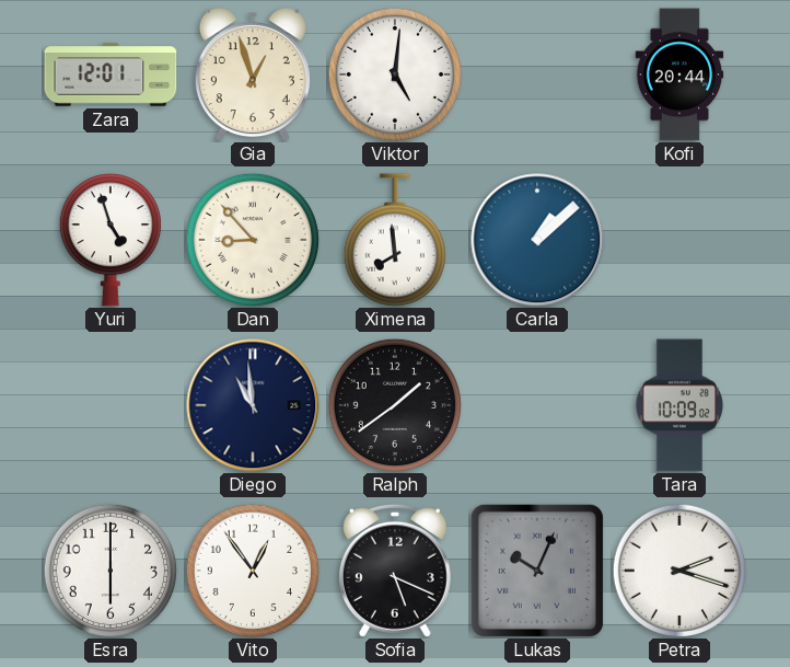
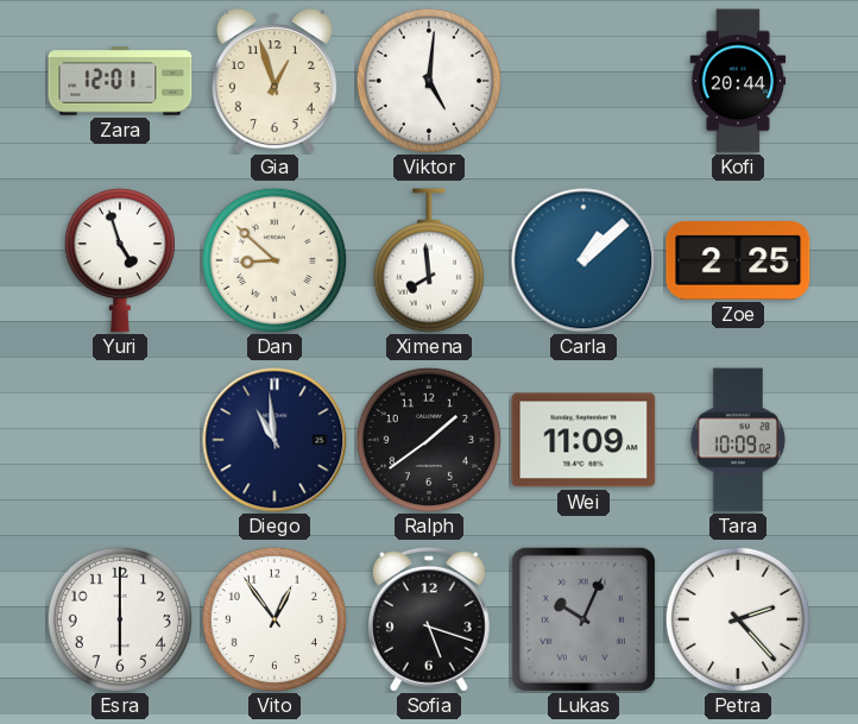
Dan: 8:53 -> 8:52
Zoe: none -> 2:25
Wei: none -> 11:09
Sofia: 5:19 -> 5:18
Petra: 2:18 -> 2:23
